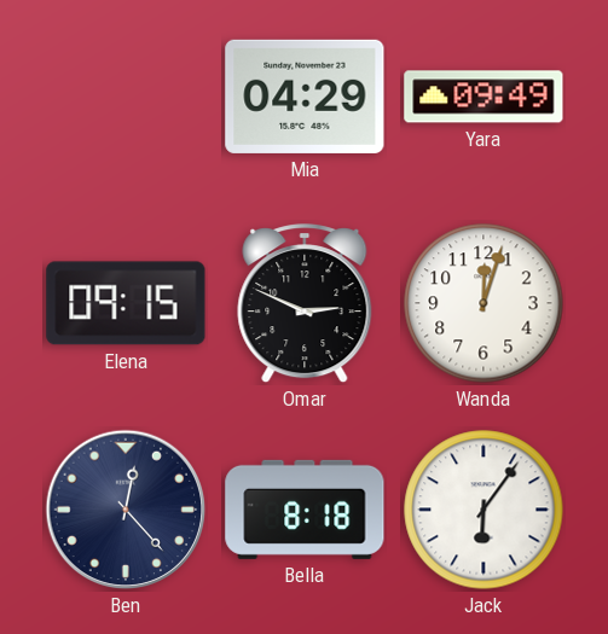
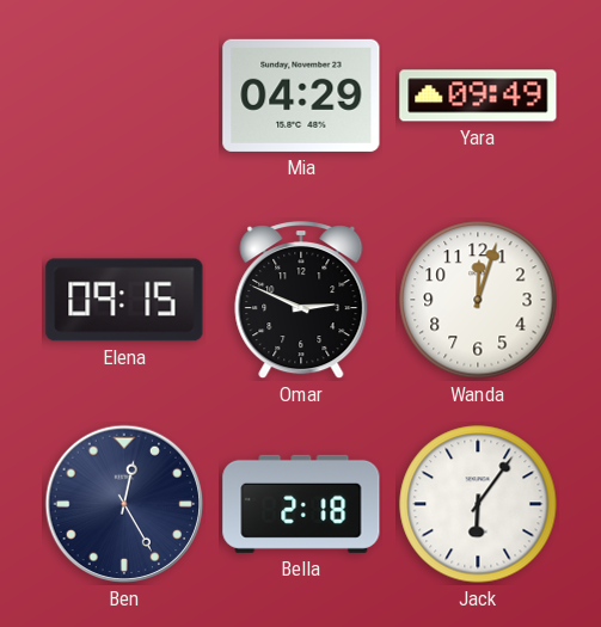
Ben: 12:23 -> 12:25
Bella: 8:18 -> 2:18
